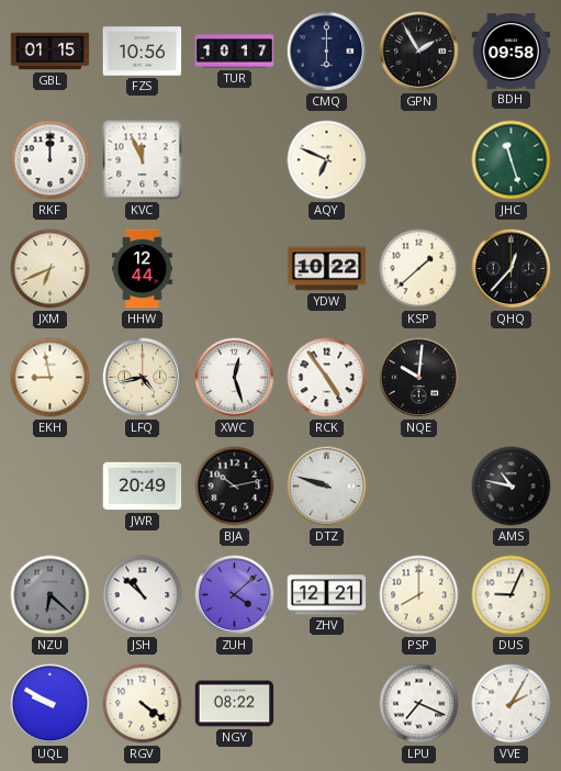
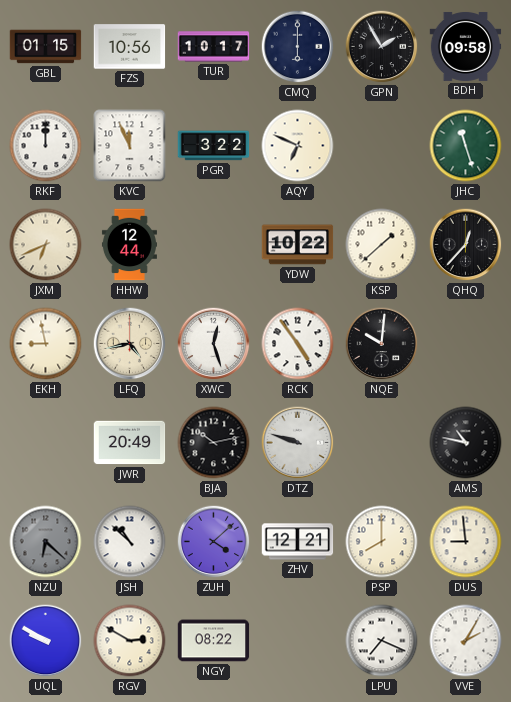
PGR: none -> 3:22
DUS: 9:04 -> 8:59
RGV: 4:21 -> 2:50
